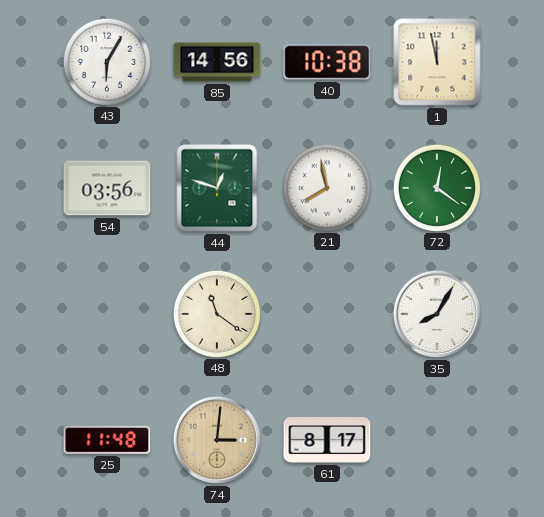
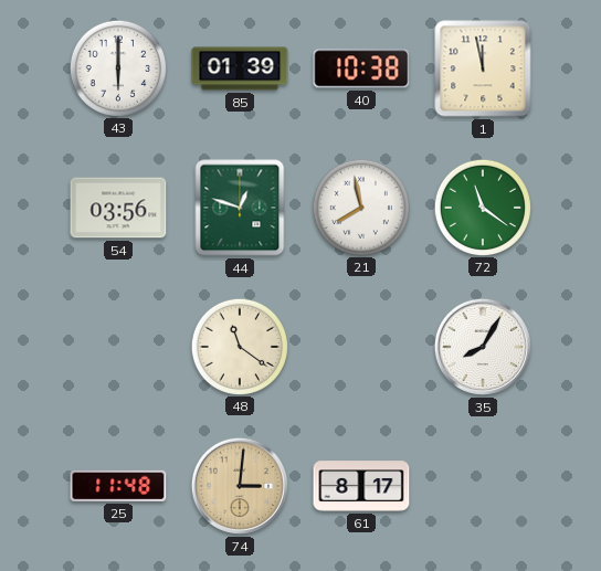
43: 6:05 -> 6:00
85: 14:56 -> 01:39
72: 12:21 -> 11:21
